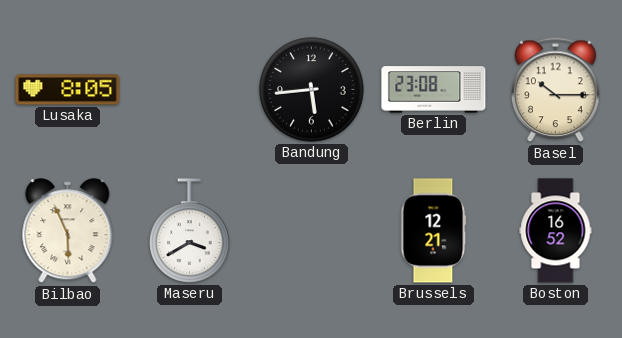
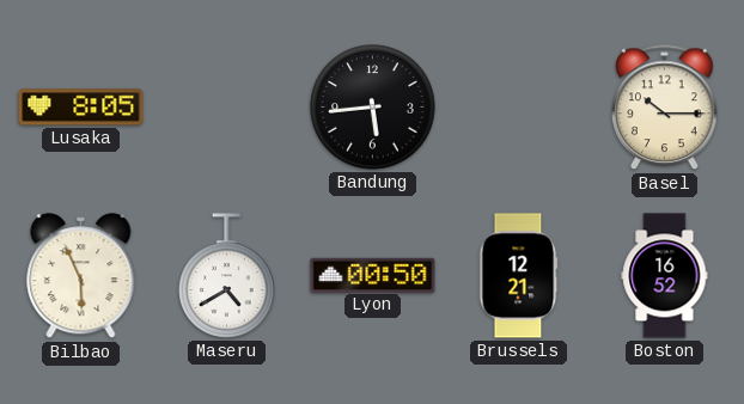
Berlin: 23:08 -> none
Maseru: 3:40 -> 4:40
Lyon: none -> 00:50
